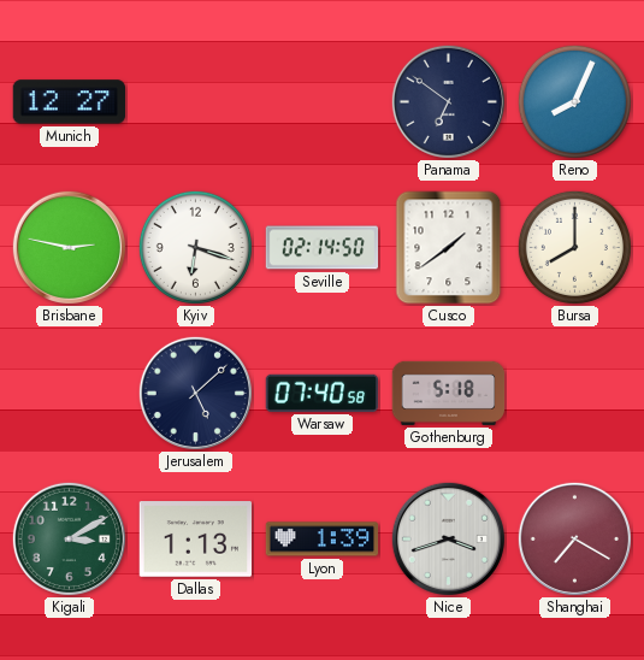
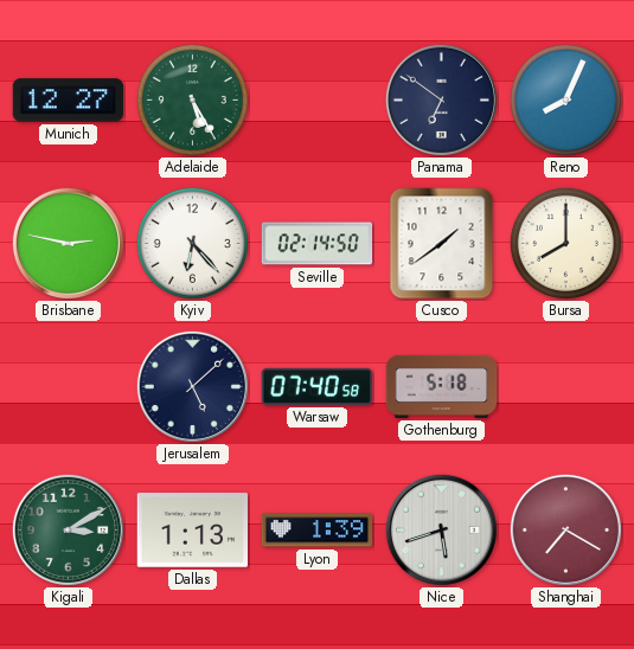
Adelaide: none -> 5:25
Kyiv: 6:18 -> 6:23
Nice: 3:42 -> 5:42
